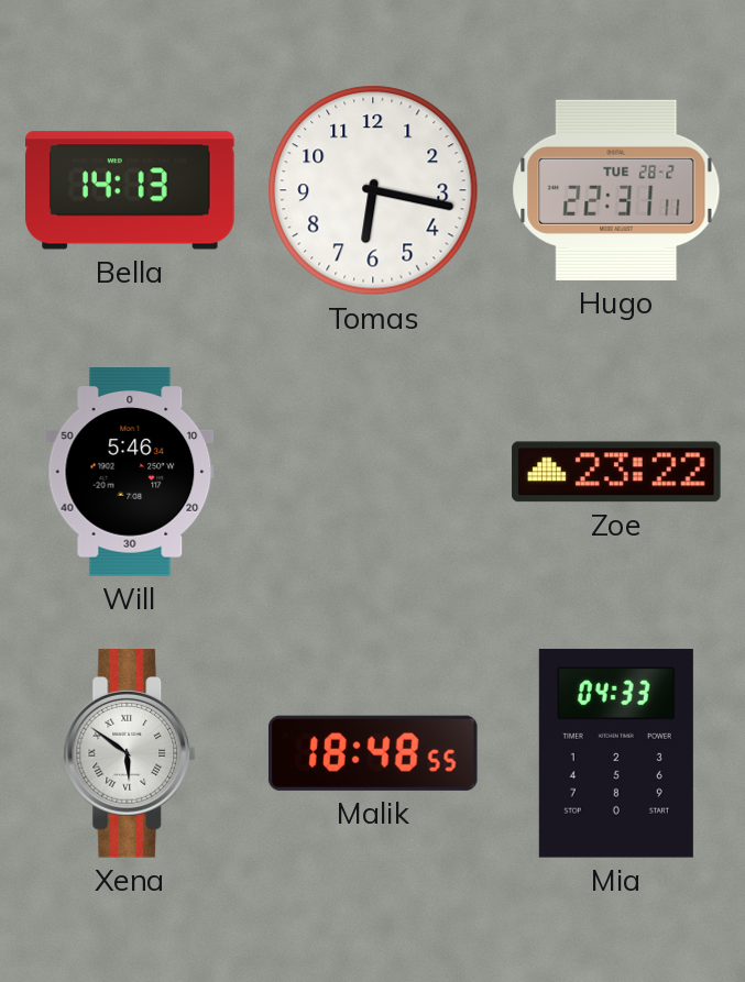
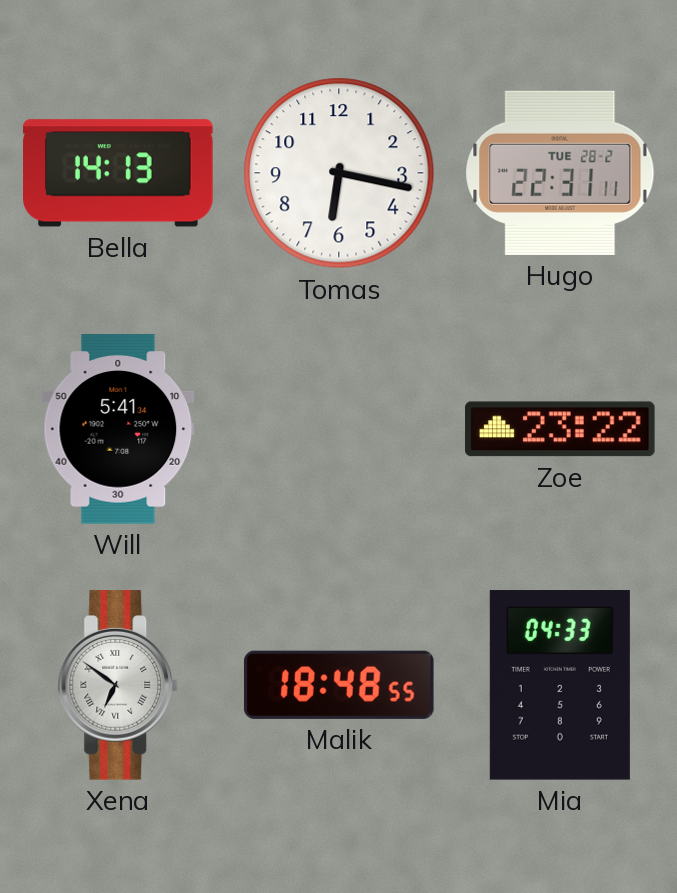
Will: 5:46 -> 5:41
Xena: 5:51 -> 6:51
